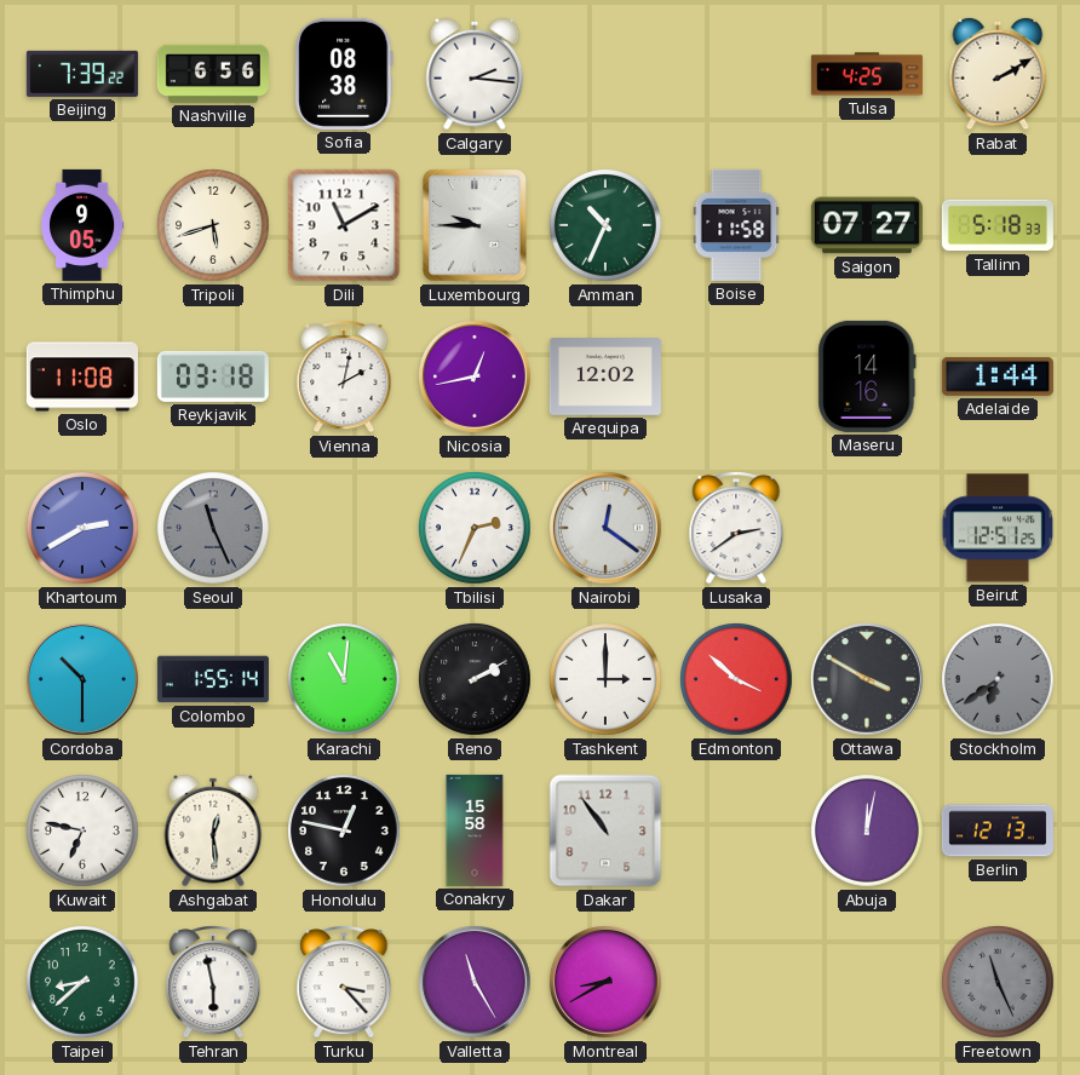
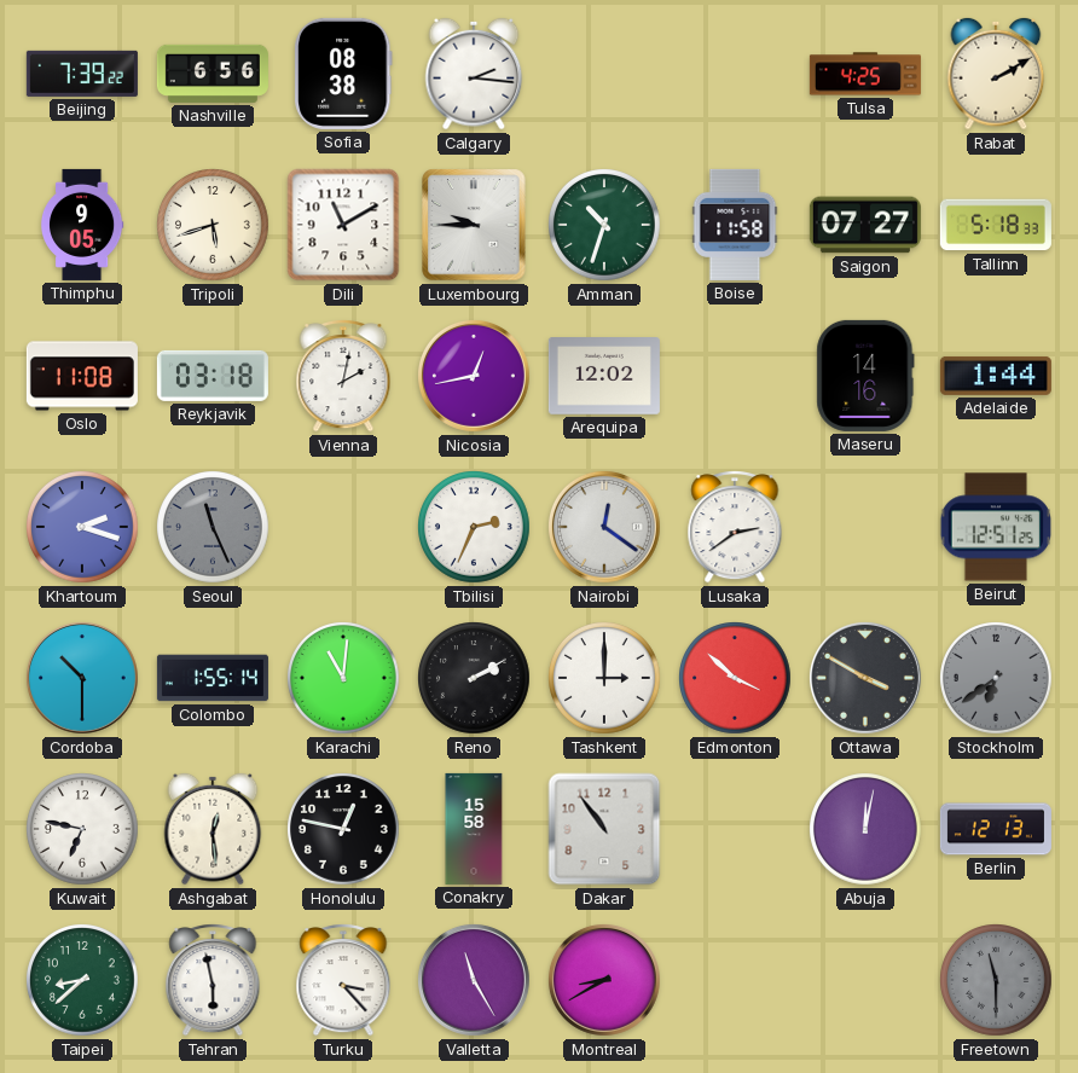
Amman: 10:34 -> 10:33
Khartoum: 2:40 -> 2:18
Freetown: 11:26 -> 11:30
